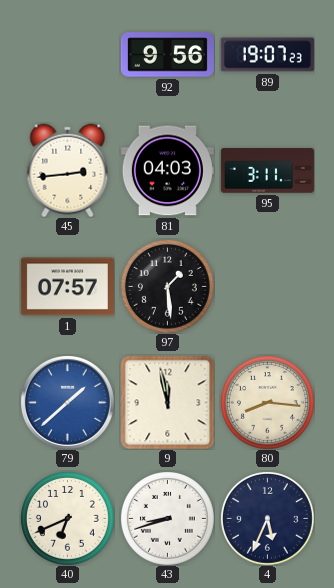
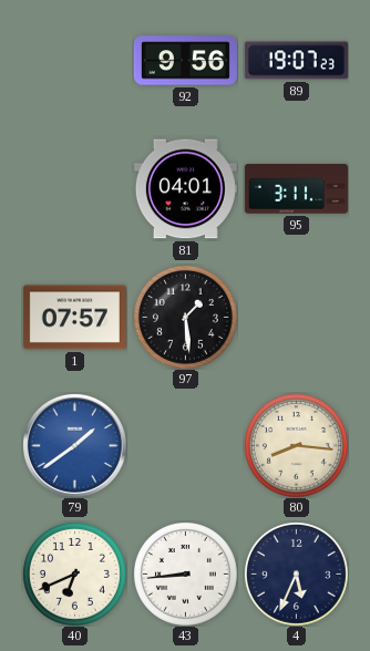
45: 2:44 -> none
81: 04:03 -> 04:01
79: 1:38 -> 1:39
9: 11:58 -> none
43: 8:42 -> 8:44
